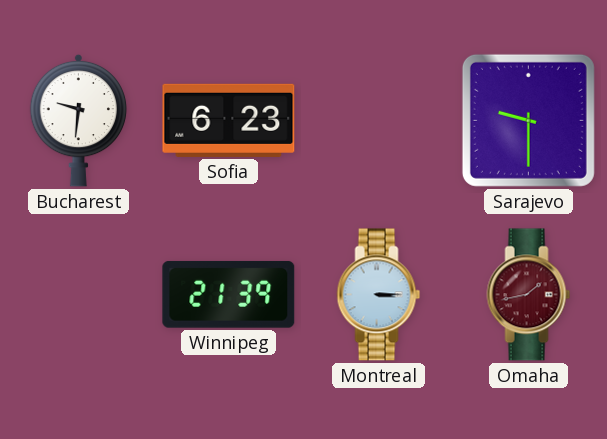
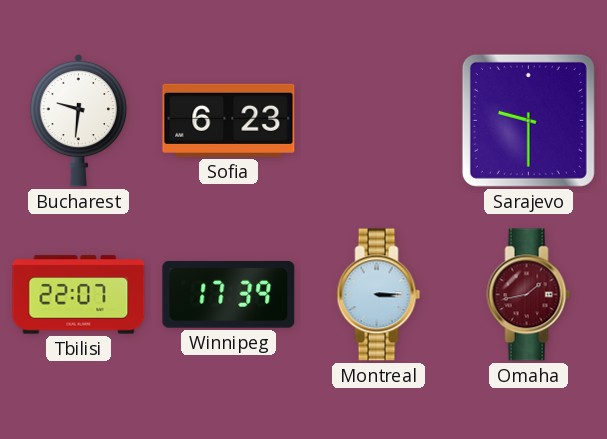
Tbilisi: none -> 22:07
Winnipeg: 21:39 -> 17:39
